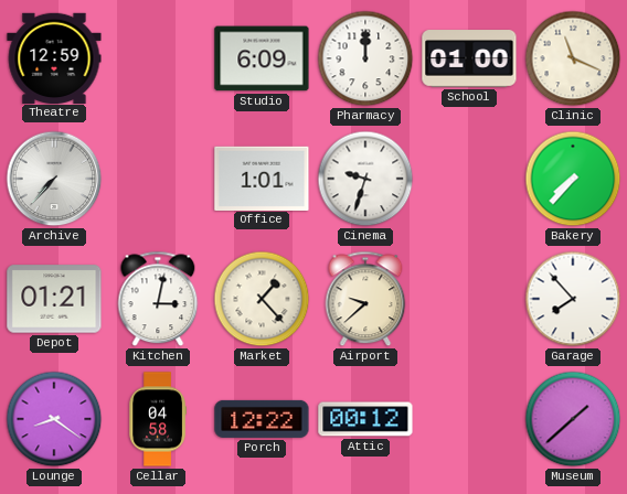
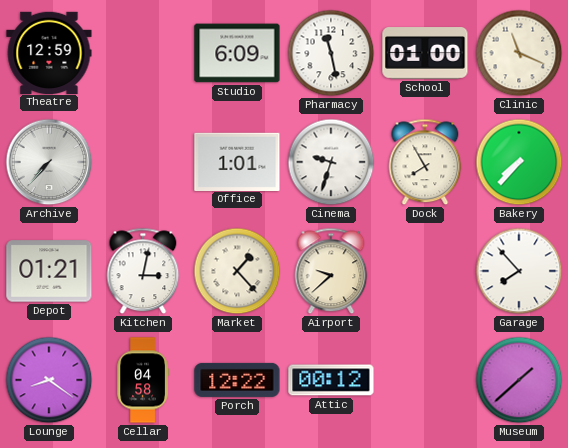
Pharmacy: 12:00 -> 11:28
Dock: none -> 7:55
